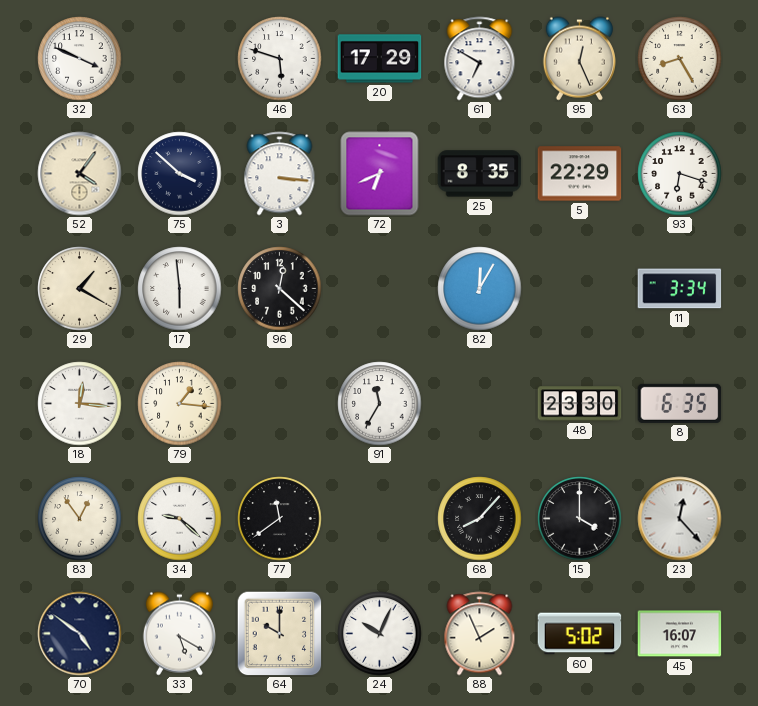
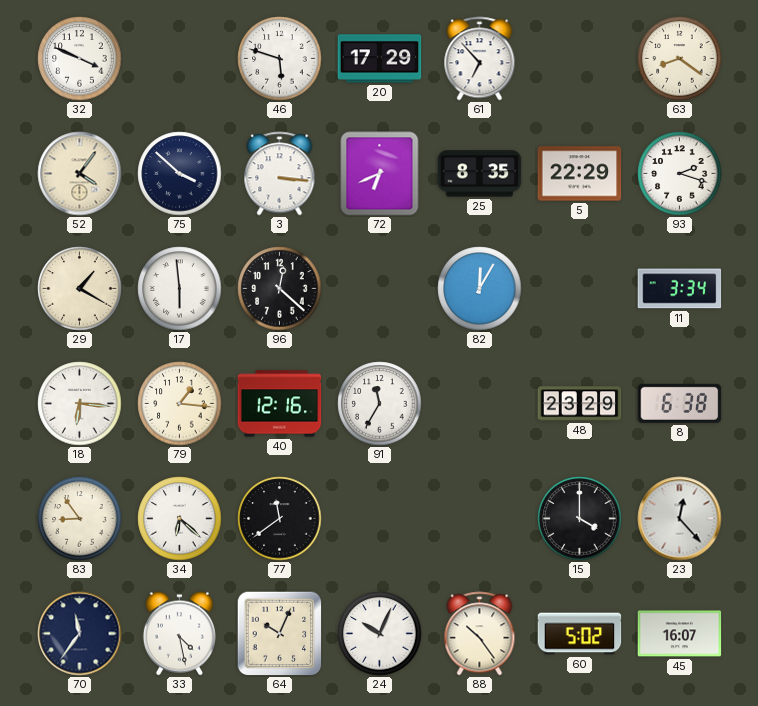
61: 6:50 -> 6:53
95: 12:26 -> none
63: 8:25 -> 8:21
93: 6:18 -> 2:18
18: 12:16 -> 6:16
40: none -> 12:16
48: 23:30 -> 23:29
8: 6:35 -> 6:38
83: 12:54 -> 8:54
34: 9:22 -> 6:22
68: 8:07 -> none
70: 4:51 -> 11:36
33: 5:20 -> 4:28
64: 10:00 -> 10:04
88: 1:56 -> 10:24
